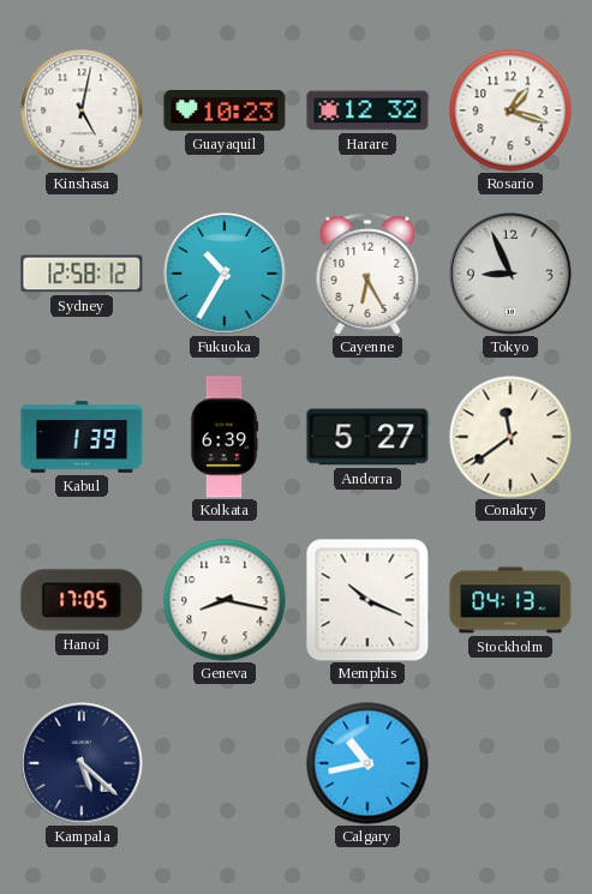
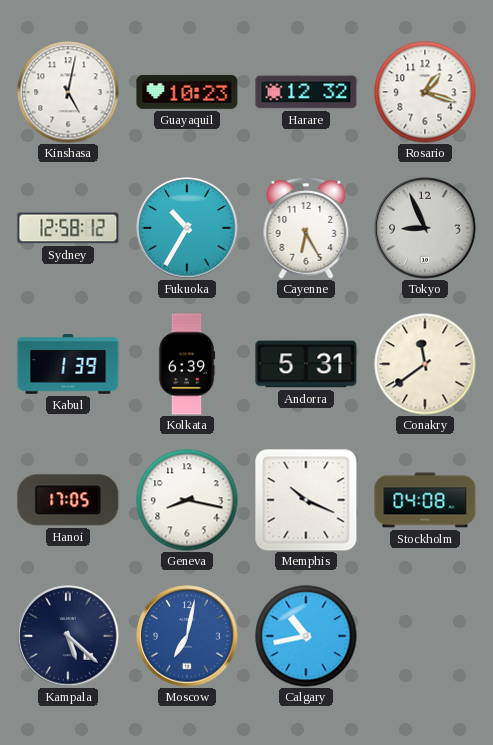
Andorra: 5:27 -> 5:31
Stockholm: 04:13 -> 04:08
Moscow: none -> 7:02
